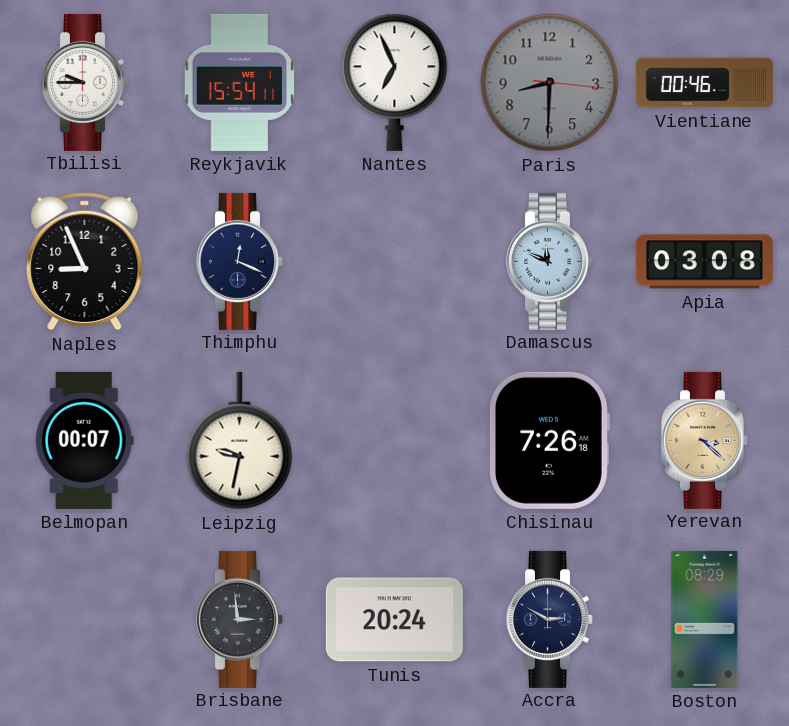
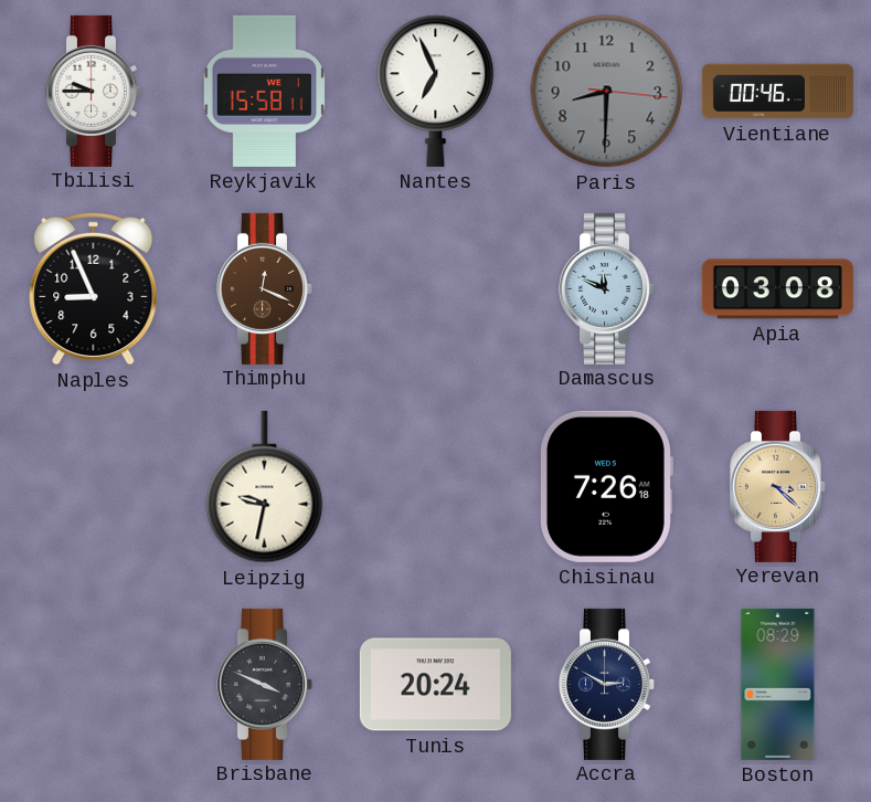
Reykjavik: 15:54 -> 15:58
Thimphu dial: navy -> brown
Belmopan: 00:07 -> none
Brisbane: 2:59 -> 3:49
